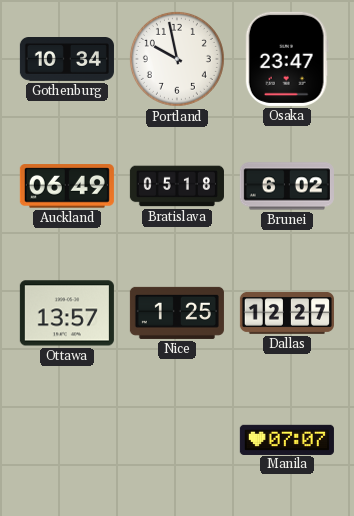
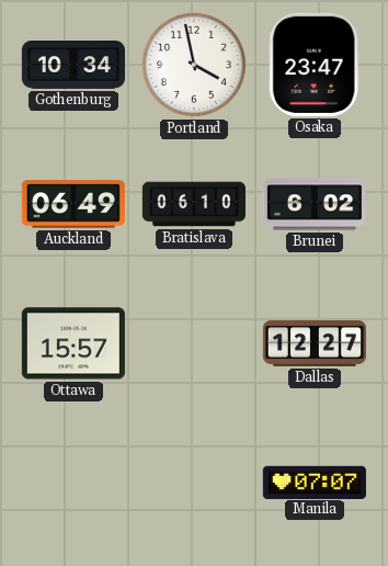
Portland: 9:58 -> 3:58
Bratislava: 05:18 -> 06:10
Ottawa: 13:57 -> 15:57
Nice: 1:25 -> none
